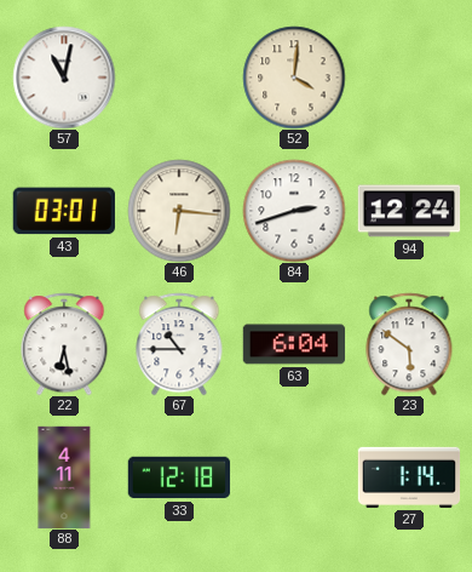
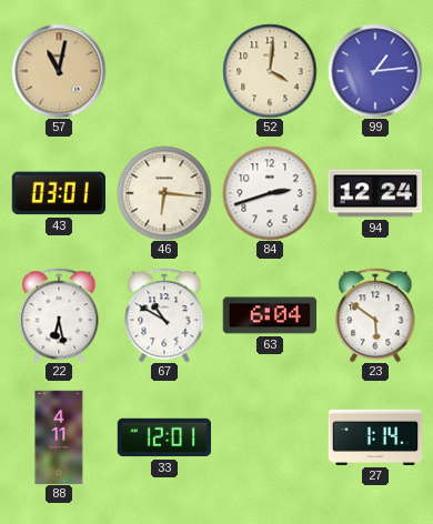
57 dial: white -> champagne
99: none -> 1:14
67: 10:45 -> 10:50
33: 12:18 -> 12:01
